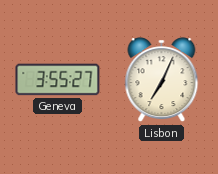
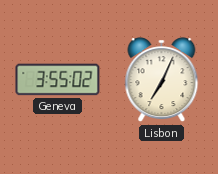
Geneva: 3:55:27 -> 3:55:02
